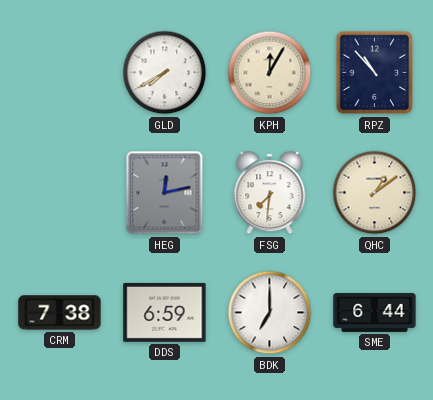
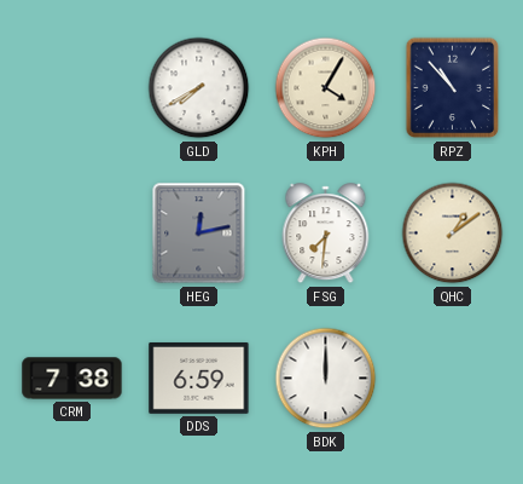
KPH: 12:05 -> 4:05
BDK: 7:00 -> 12:00
SME: 6:44 -> none
